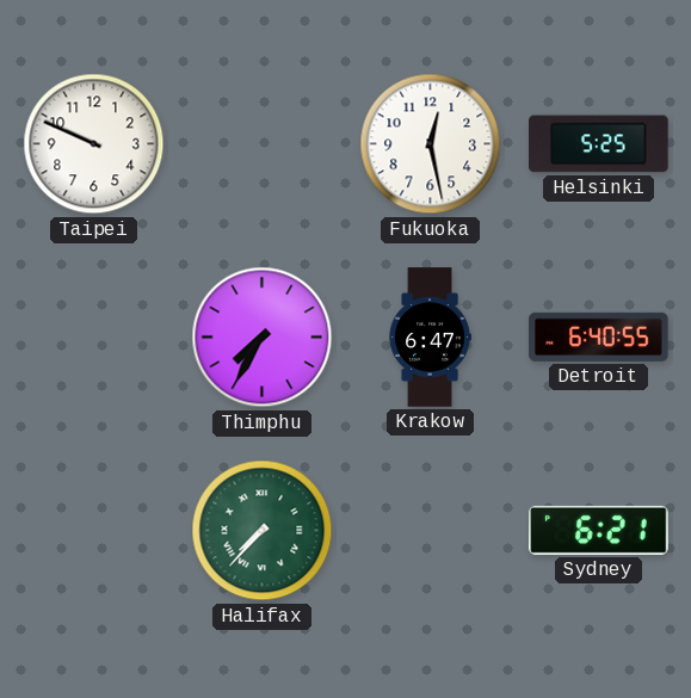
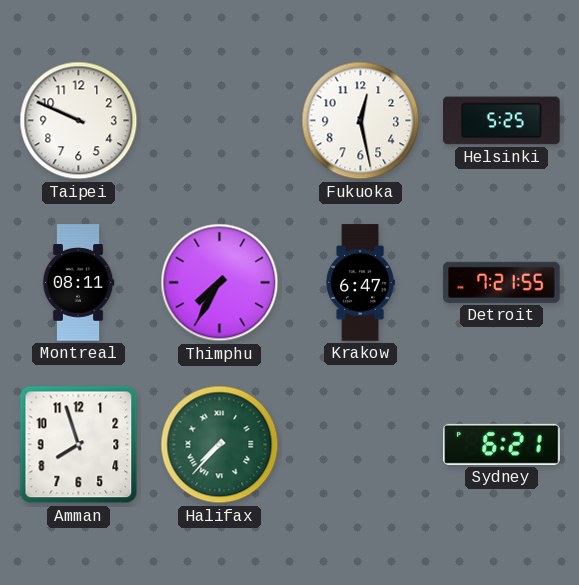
Montreal: none -> 08:11
Detroit: 6:40 -> 7:21
Amman: none -> 7:57
